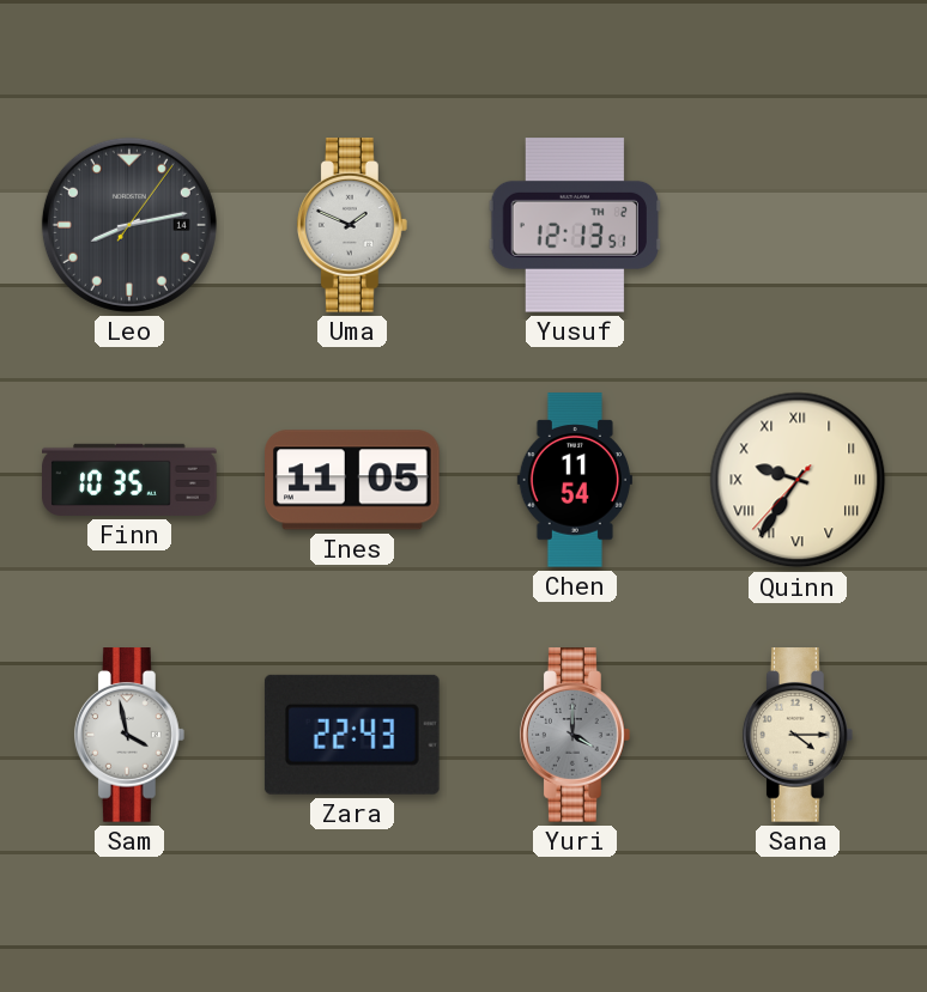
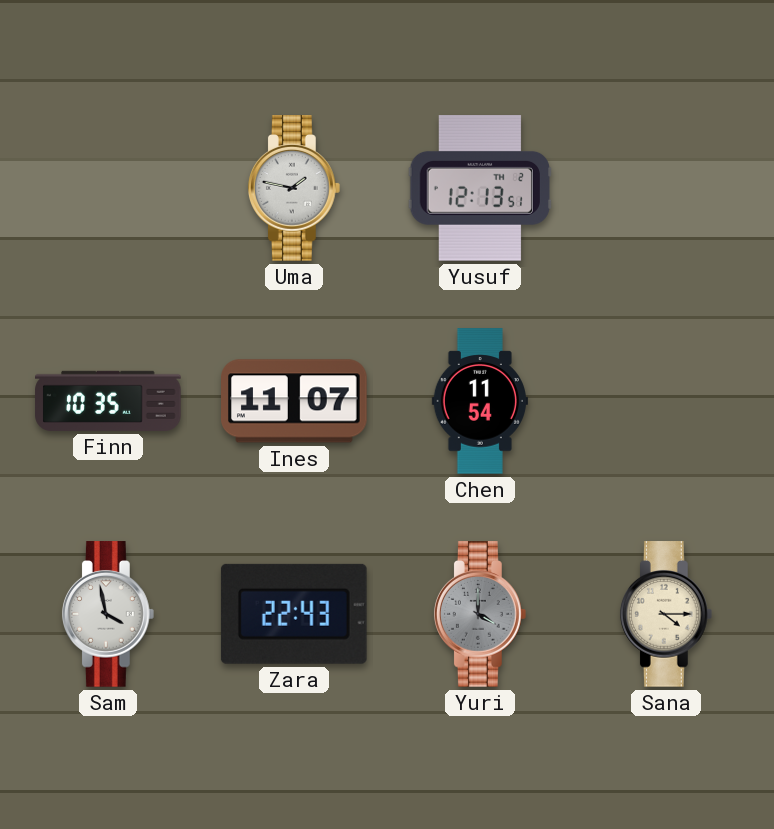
Leo: 8:13 -> none
Uma: 1:49 -> 1:47
Ines: 11:05 -> 11:07
Quinn: 9:35 -> none
